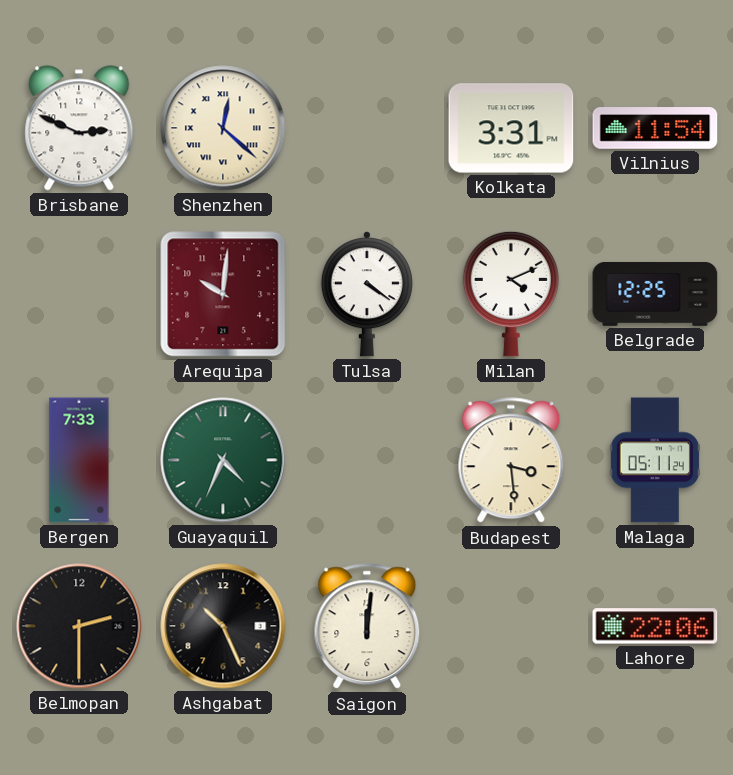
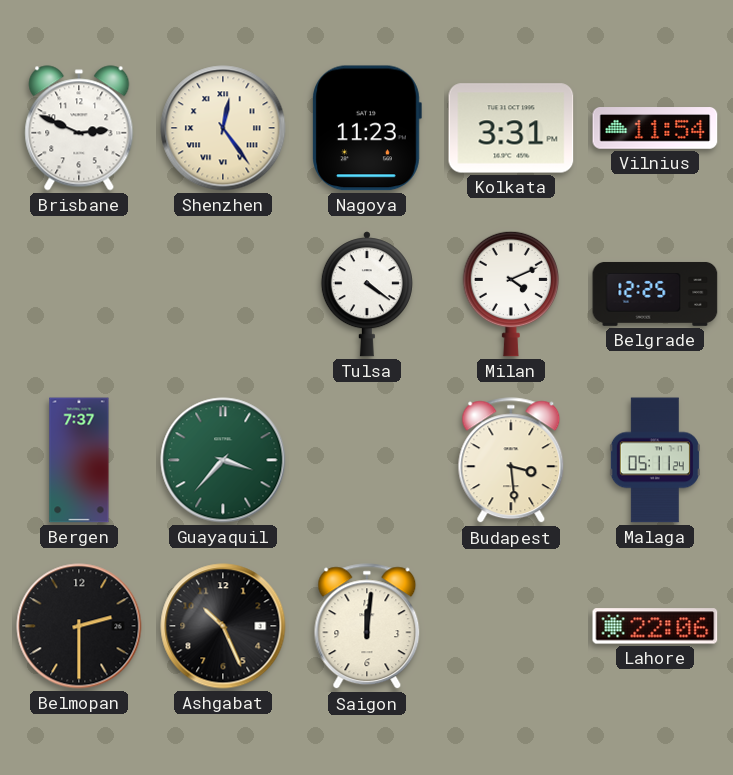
Shenzhen: 12:22 -> 12:24
Nagoya: none -> 11:23
Arequipa: 10:01 -> none
Bergen: 7:33 -> 7:37
Guayaquil: 4:34 -> 3:37
